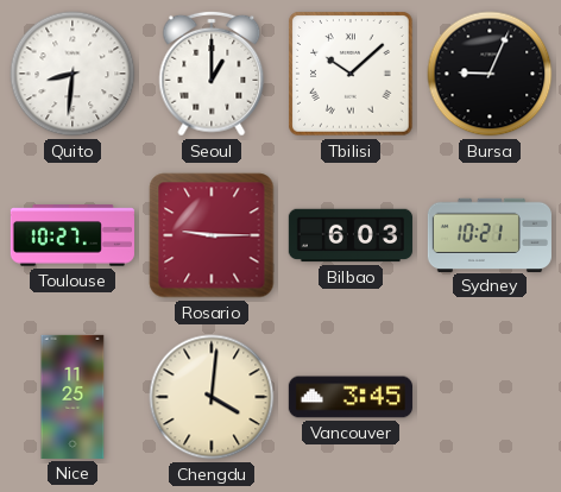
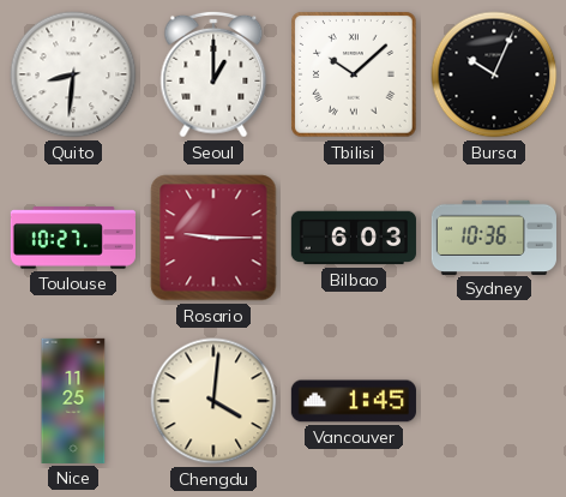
Bursa: 9:04 -> 10:04
Sydney: 10:21 -> 10:36
Vancouver: 3:45 -> 1:45
